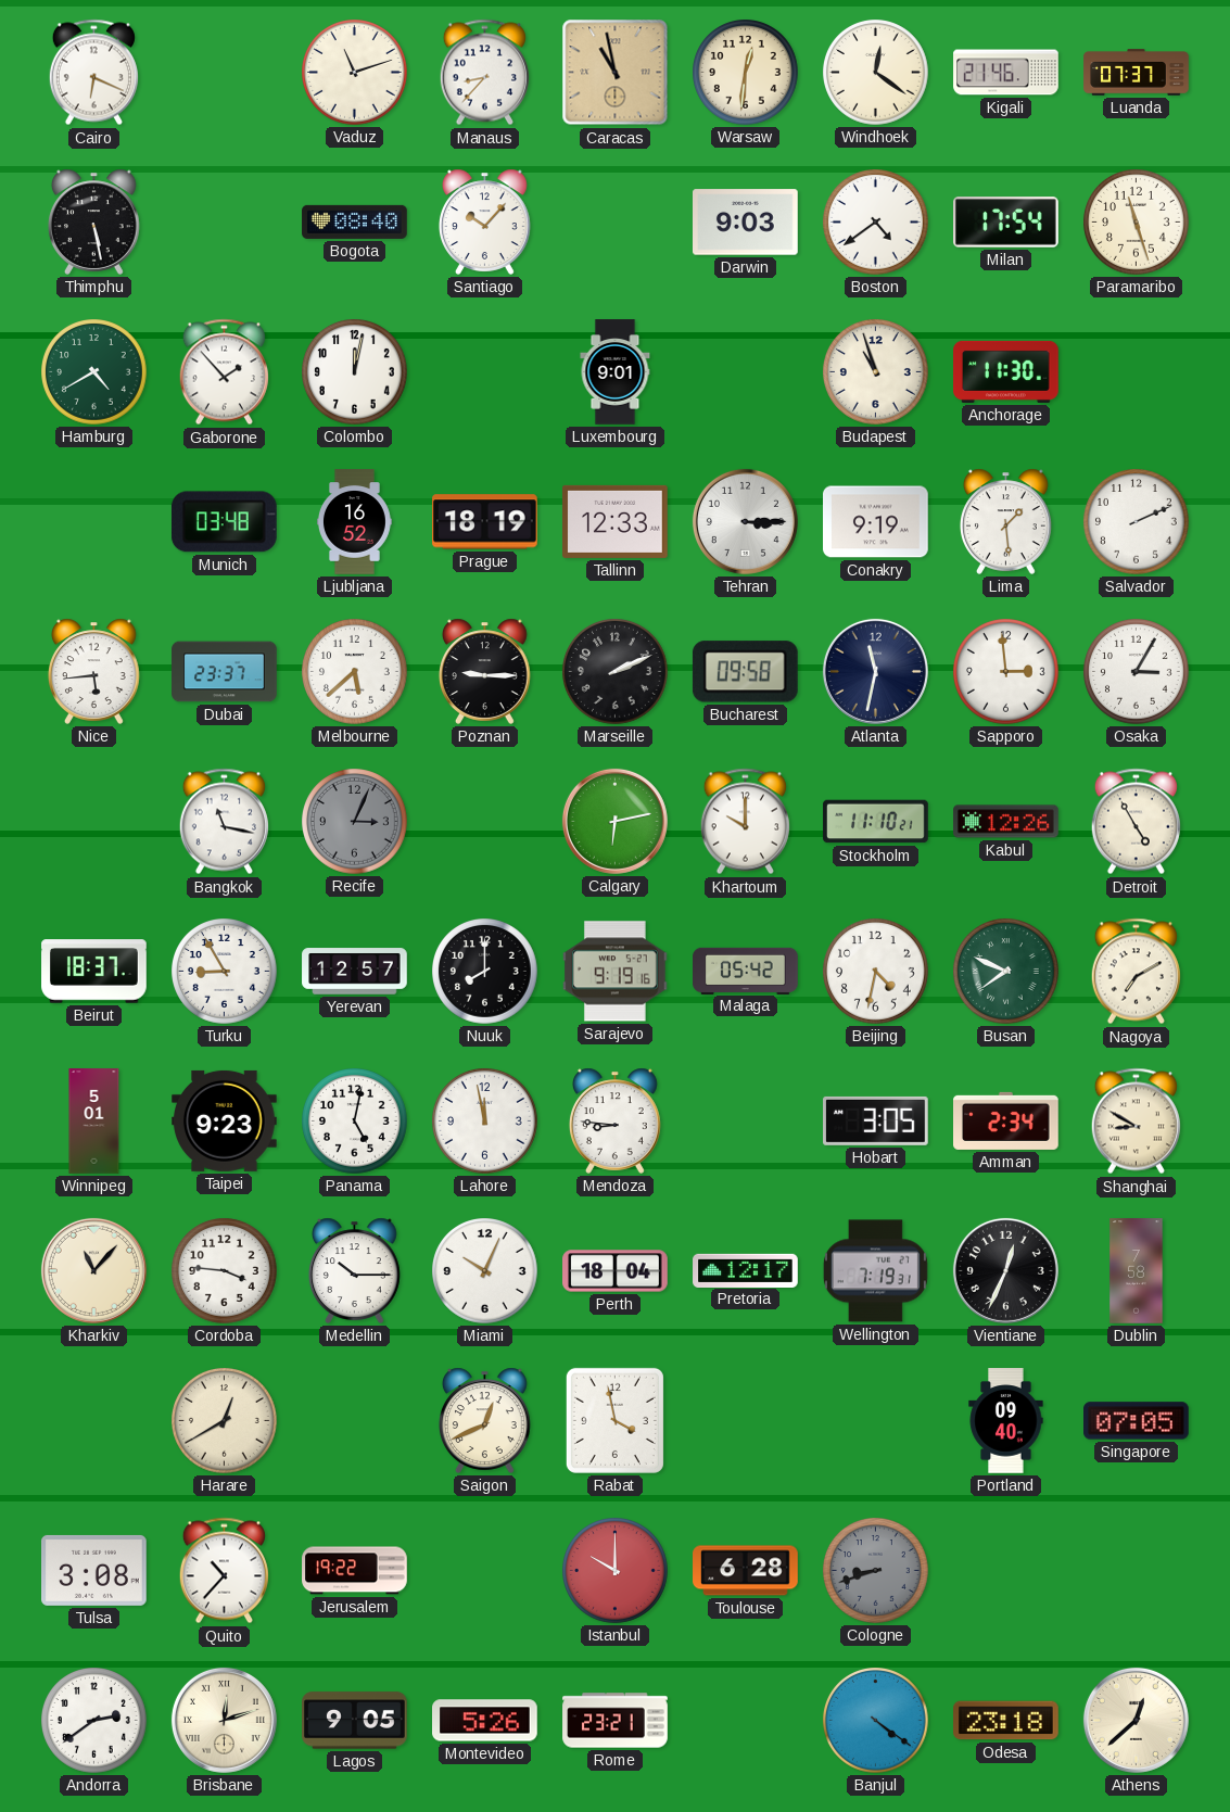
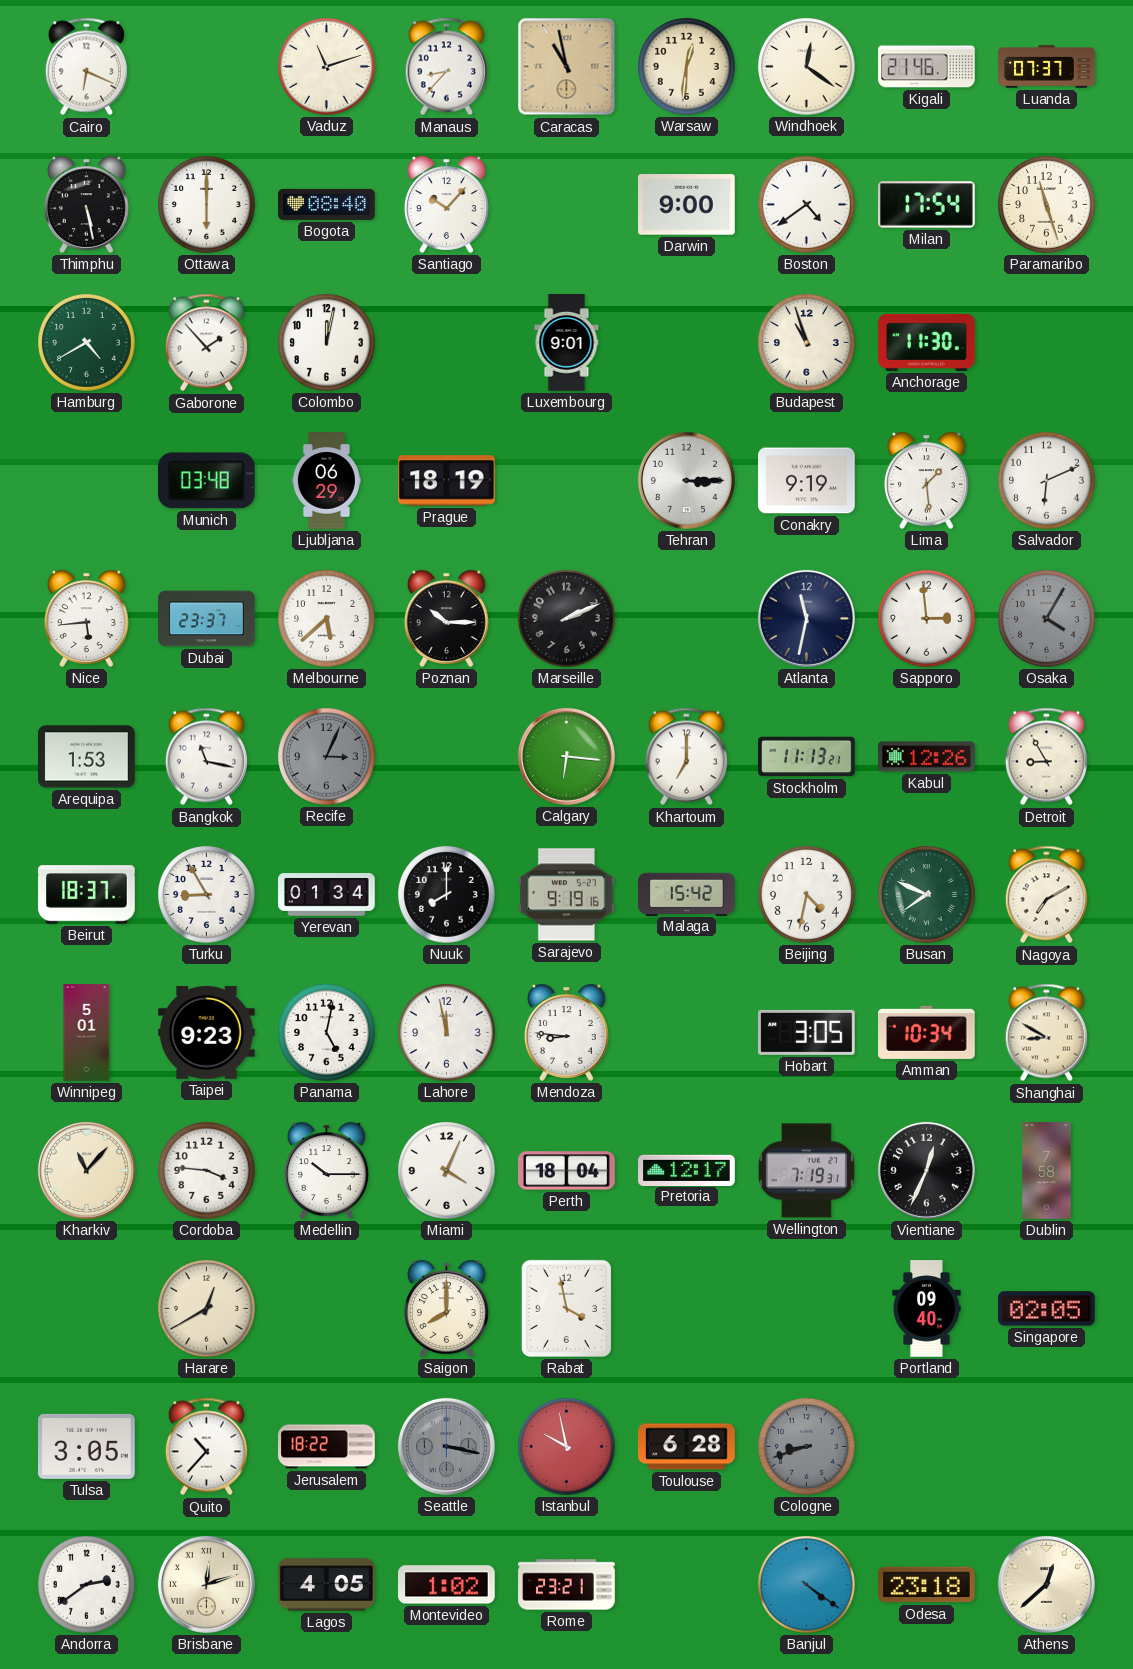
Ottawa: none -> 6:00
Darwin: 9:03 -> 9:00
Ljubljana: 16:52 -> 06:29
Tallinn: 12:33 -> none
Salvador: 2:11 -> 6:11
Poznan: 9:15 -> 10:15
Bucharest: 09:58 -> none
Osaka: 3:05 -> 4:05
Osaka dial: white -> grey
Arequipa: none -> 1:53
Calgary: 6:13 -> 6:16
Khartoum: 10:00 -> 7:00
Stockholm: 11:10 -> 11:13
Detroit: 4:55 -> 8:55
Yerevan: 12:57 -> 01:34
Malaga: 05:42 -> 15:42
Amman: 2:34 -> 10:34
Miami: 10:04 -> 4:04
Saigon: 12:41 -> 8:00
Singapore: 07:05 -> 02:05
Tulsa: 3:08 -> 3:05
Jerusalem: 19:22 -> 18:22
Seattle: none -> 3:17
Istanbul: 10:00 -> 9:58
Lagos: 9:05 -> 4:05
Montevideo: 5:26 -> 1:02
